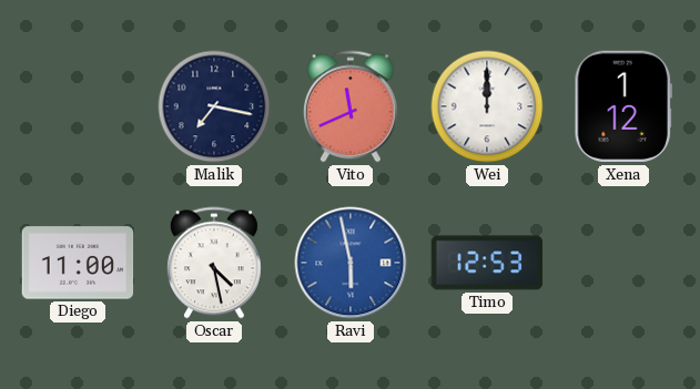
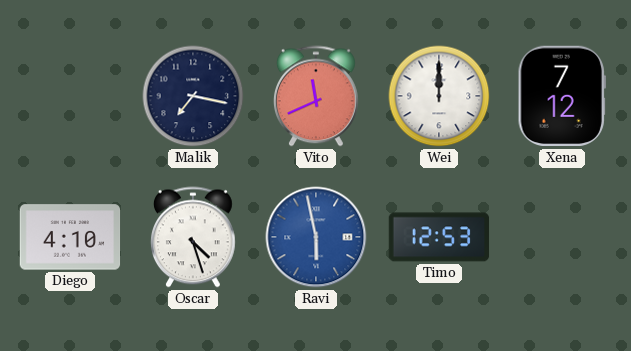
Xena: 1:12 -> 7:12
Diego: 11:00 -> 4:10
Oscar: 4:28 -> 4:27
